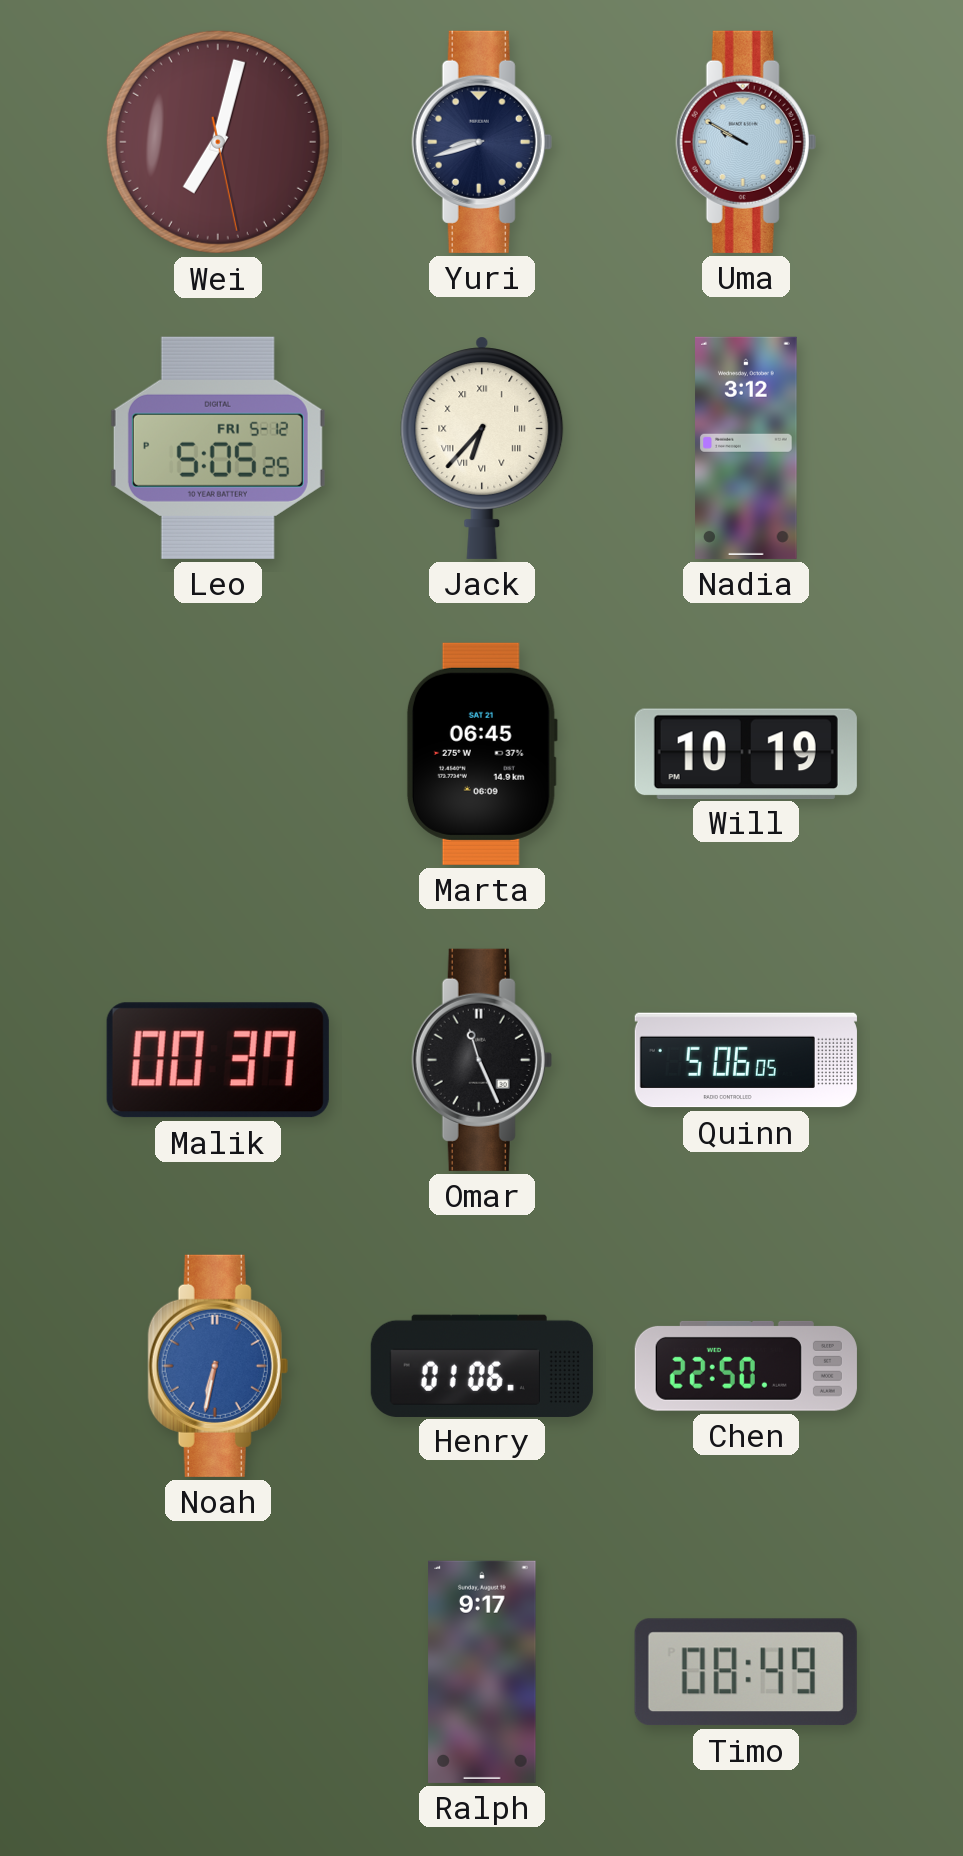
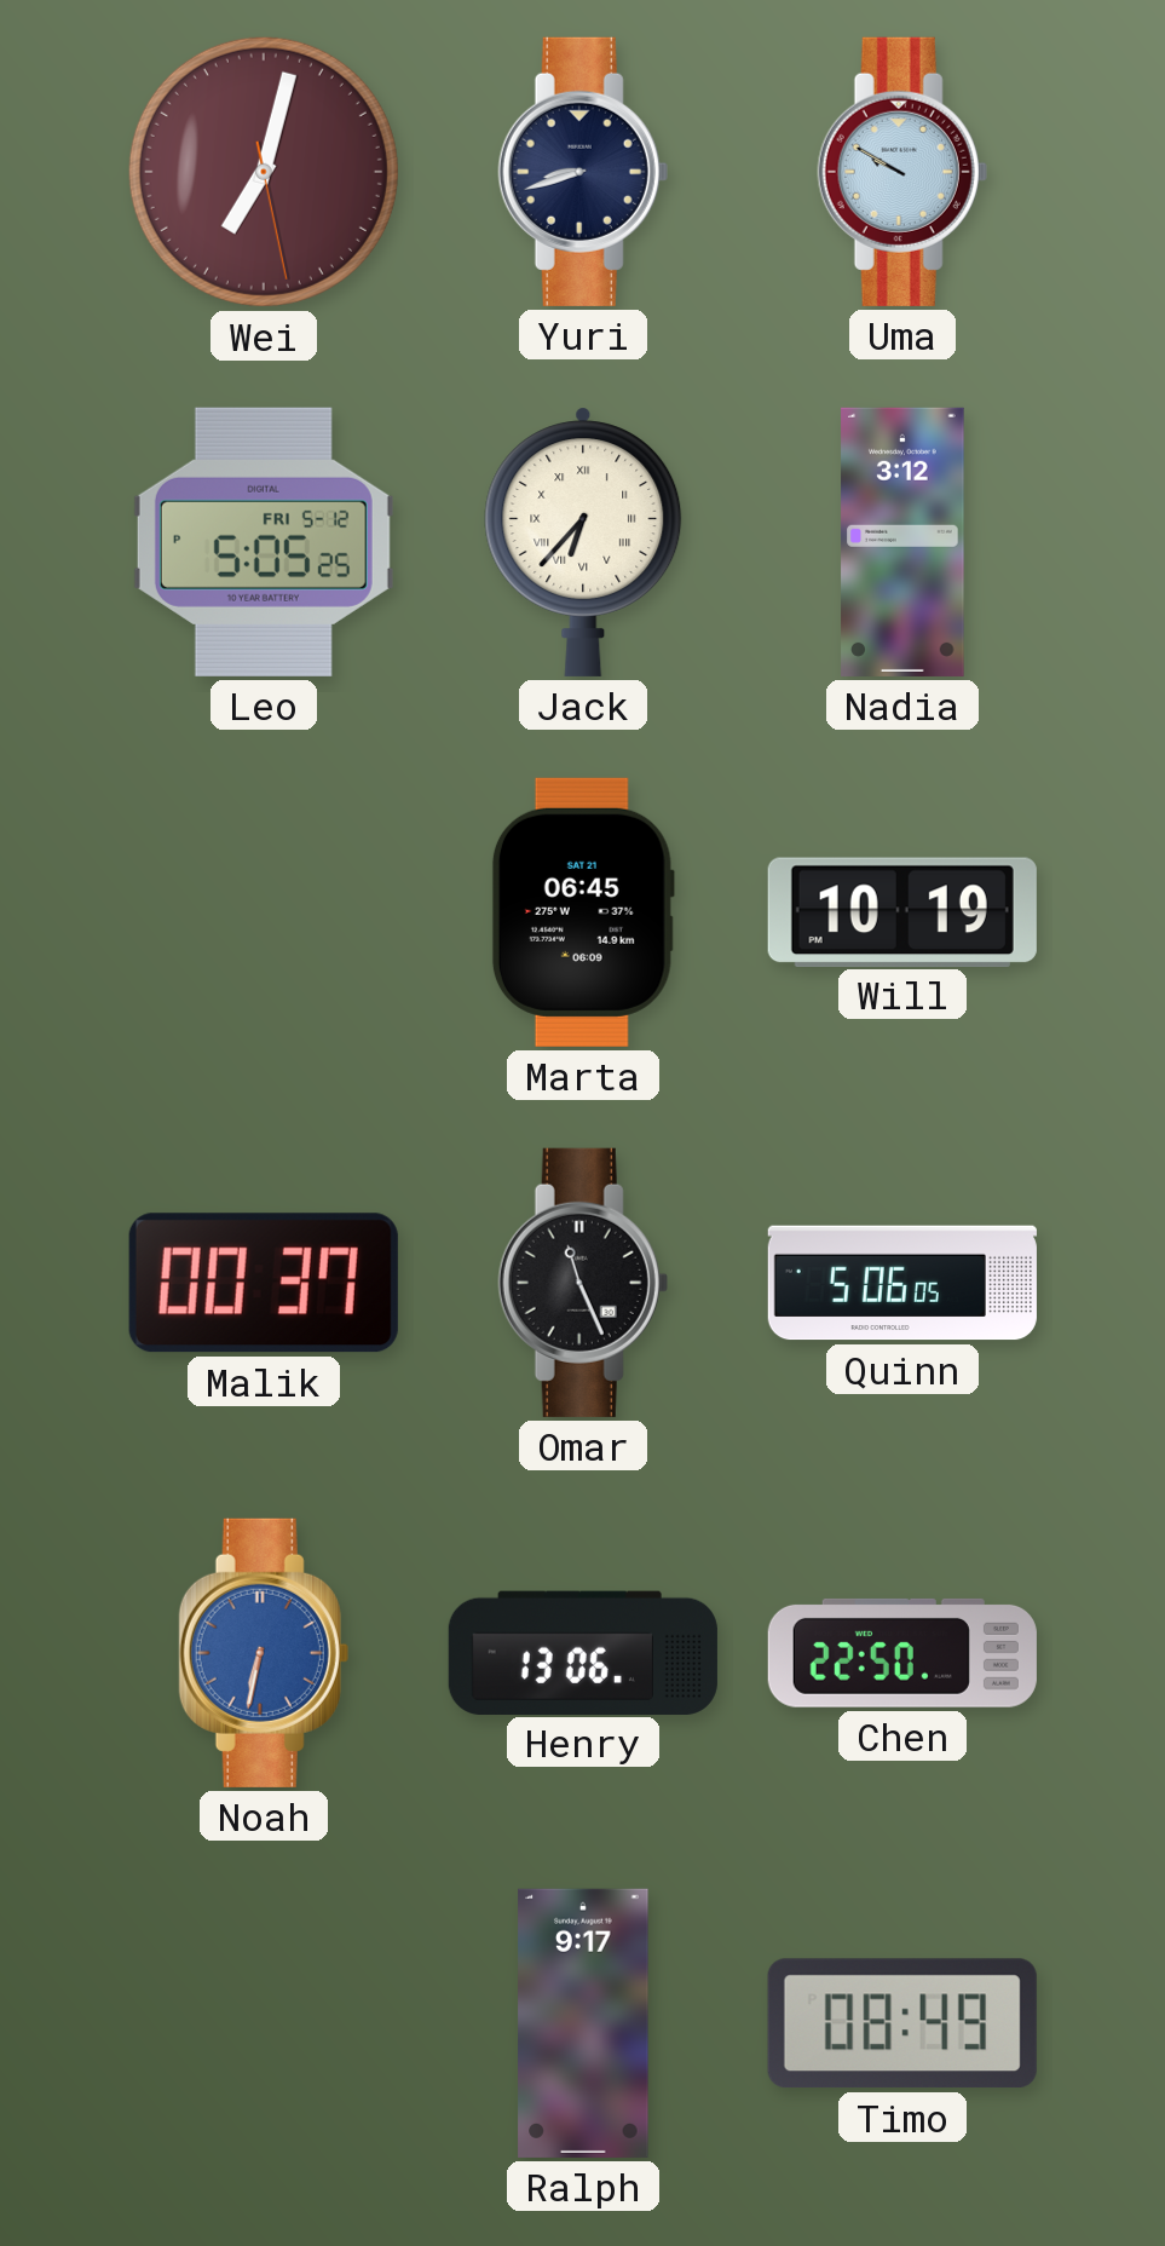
Henry: 01:06 -> 13:06
